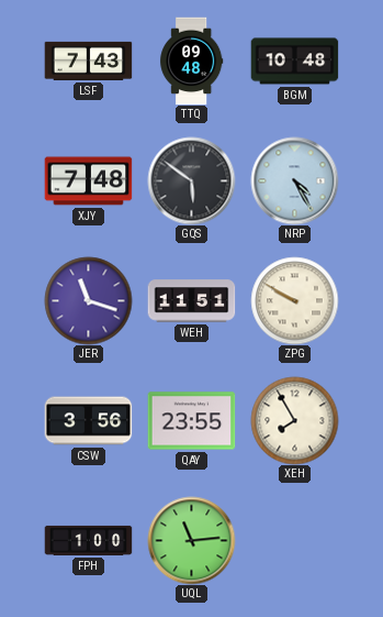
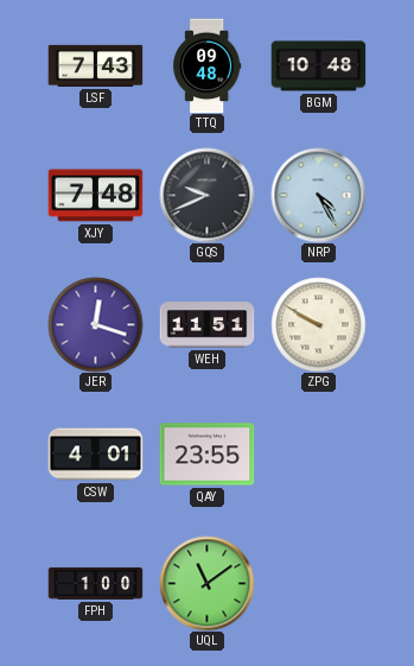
GQS: 5:51 -> 9:41
JER: 11:18 -> 12:18
CSW: 3:56 -> 4:01
XEH: 7:55 -> none
UQL: 11:14 -> 11:09
